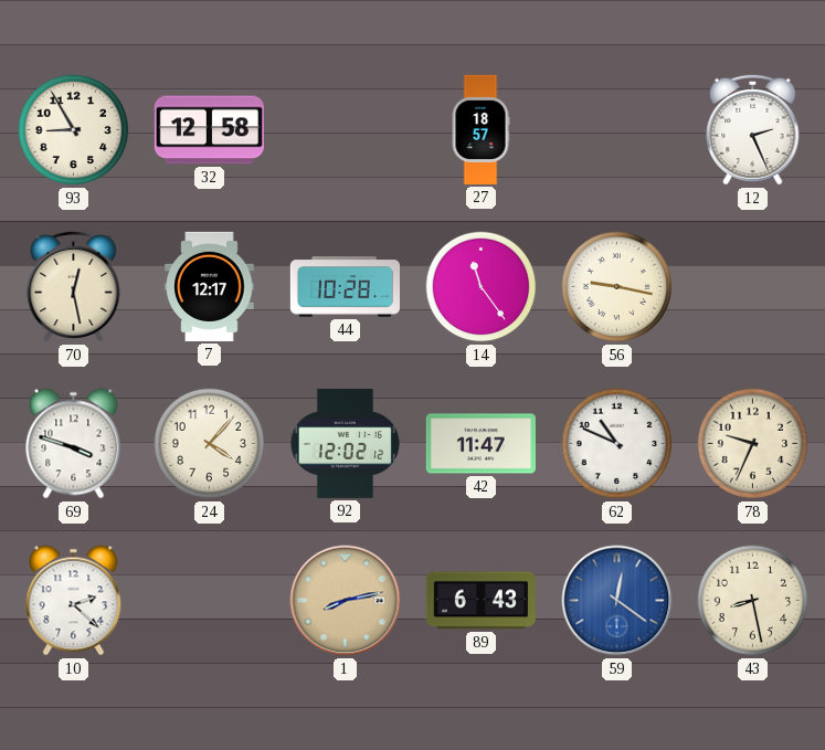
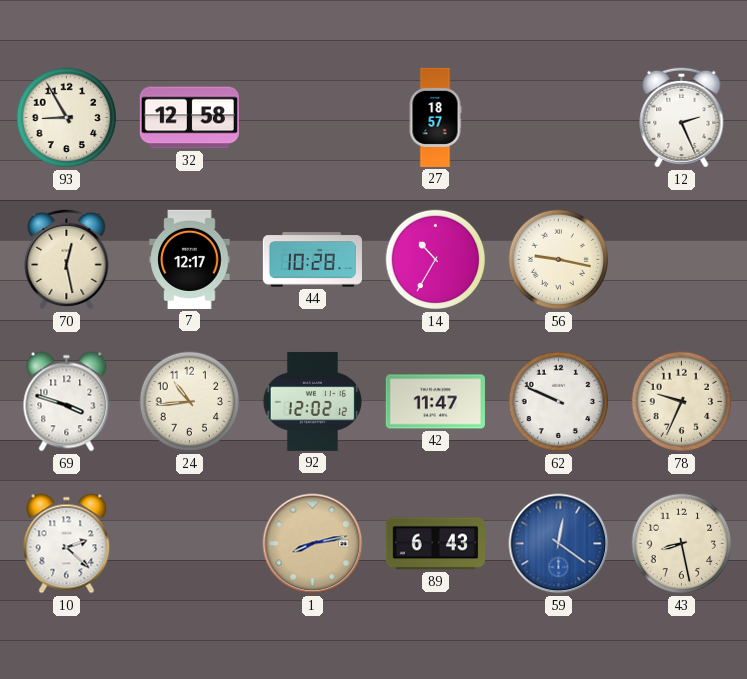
14: 11:24 -> 10:35
24: 4:07 -> 10:44
62: 10:49 -> 9:49
